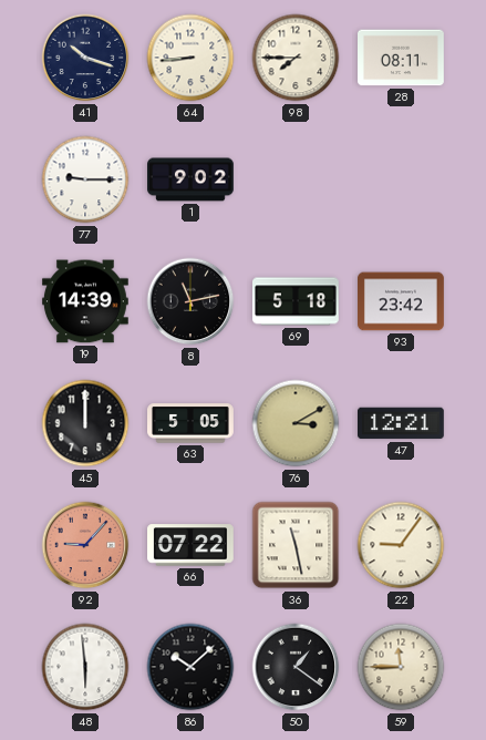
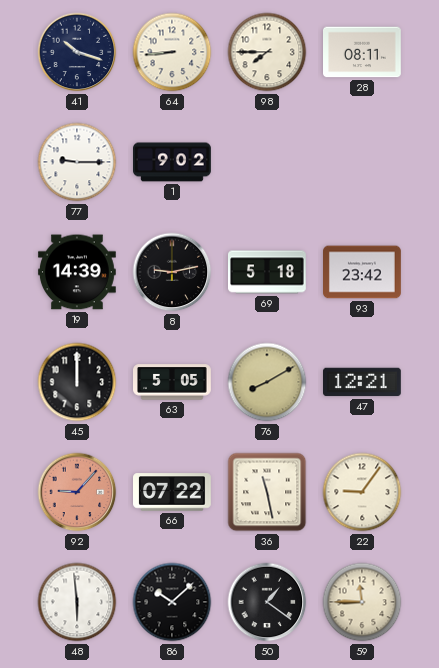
8: 11:13 -> 9:13
76: 3:10 -> 8:10
